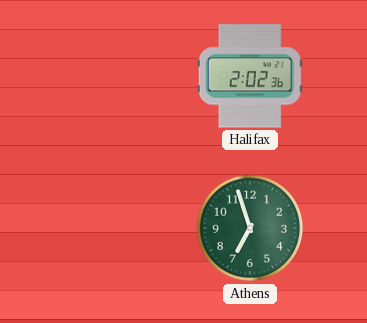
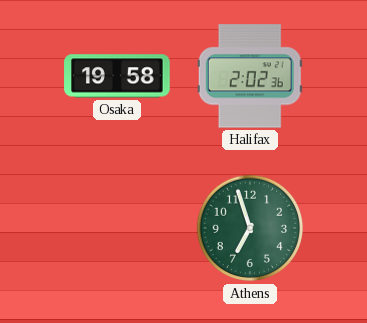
Osaka: none -> 19:58
